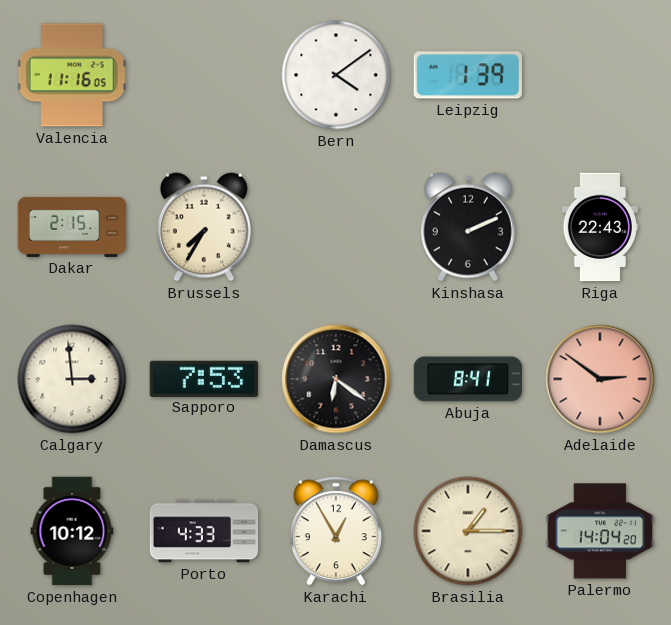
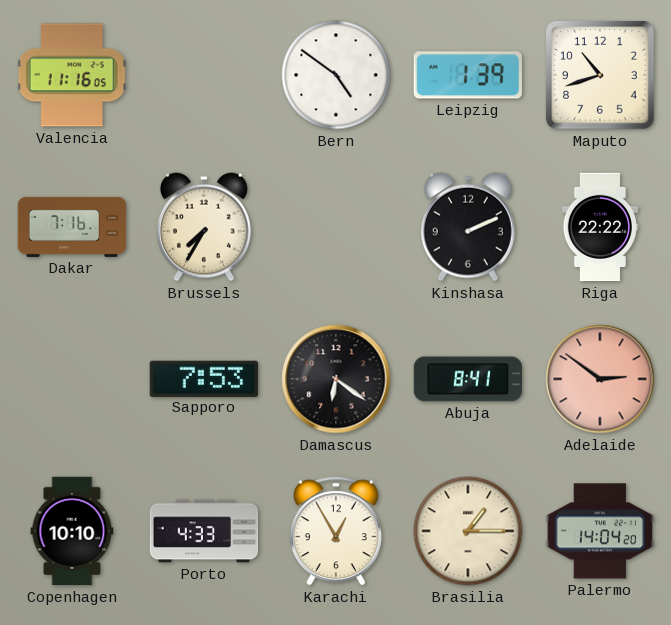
Bern: 4:09 -> 4:51
Maputo: none -> 10:42
Dakar: 2:15 -> 7:16
Riga: 22:43 -> 22:22
Calgary: 2:59 -> none
Copenhagen: 10:12 -> 10:10
